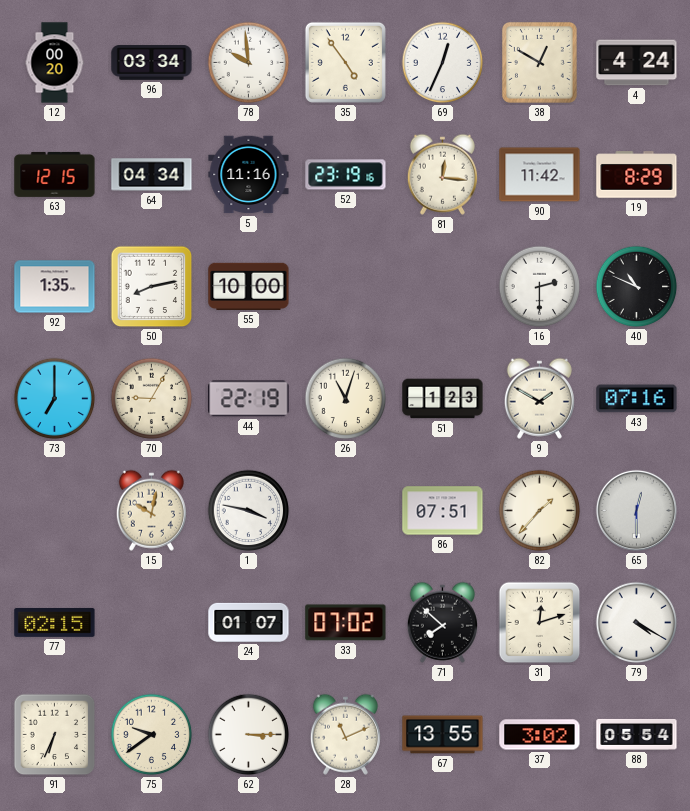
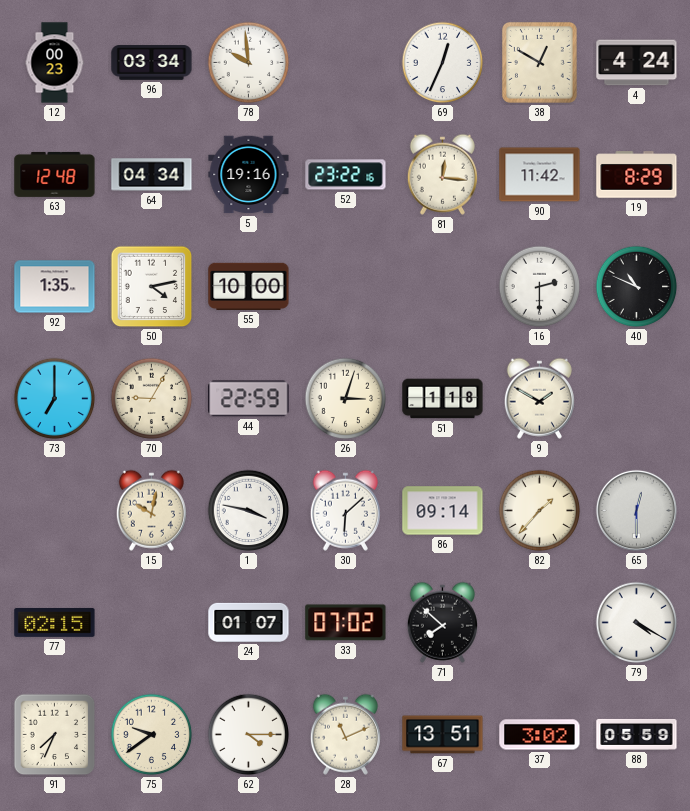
12: 00:20 -> 00:23
35: 4:54 -> none
63: 12:15 -> 12:48
5: 11:16 -> 19:16
52: 23:19 -> 23:22
50: 8:13 -> 4:13
44: 22:19 -> 22:59
26: 11:03 -> 3:03
51: 1:23 -> 1:18
43: 07:16 -> none
30: none -> 6:08
86: 07:51 -> 09:14
31: 12:12 -> none
91: 6:34 -> 7:34
62: 3:15 -> 4:15
67: 13:55 -> 13:51
88: 05:54 -> 05:59
